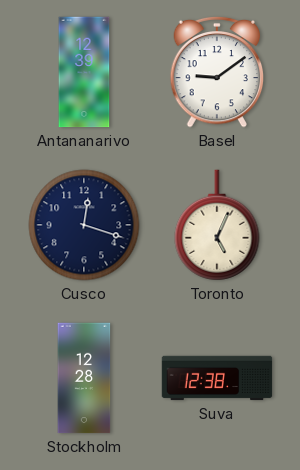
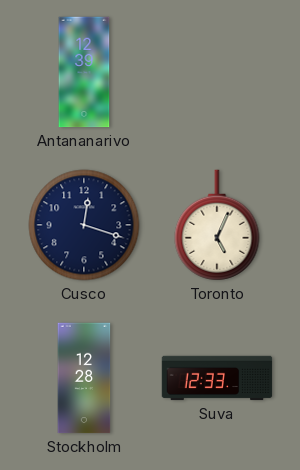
Basel: 9:09 -> none
Suva: 12:38 -> 12:33
